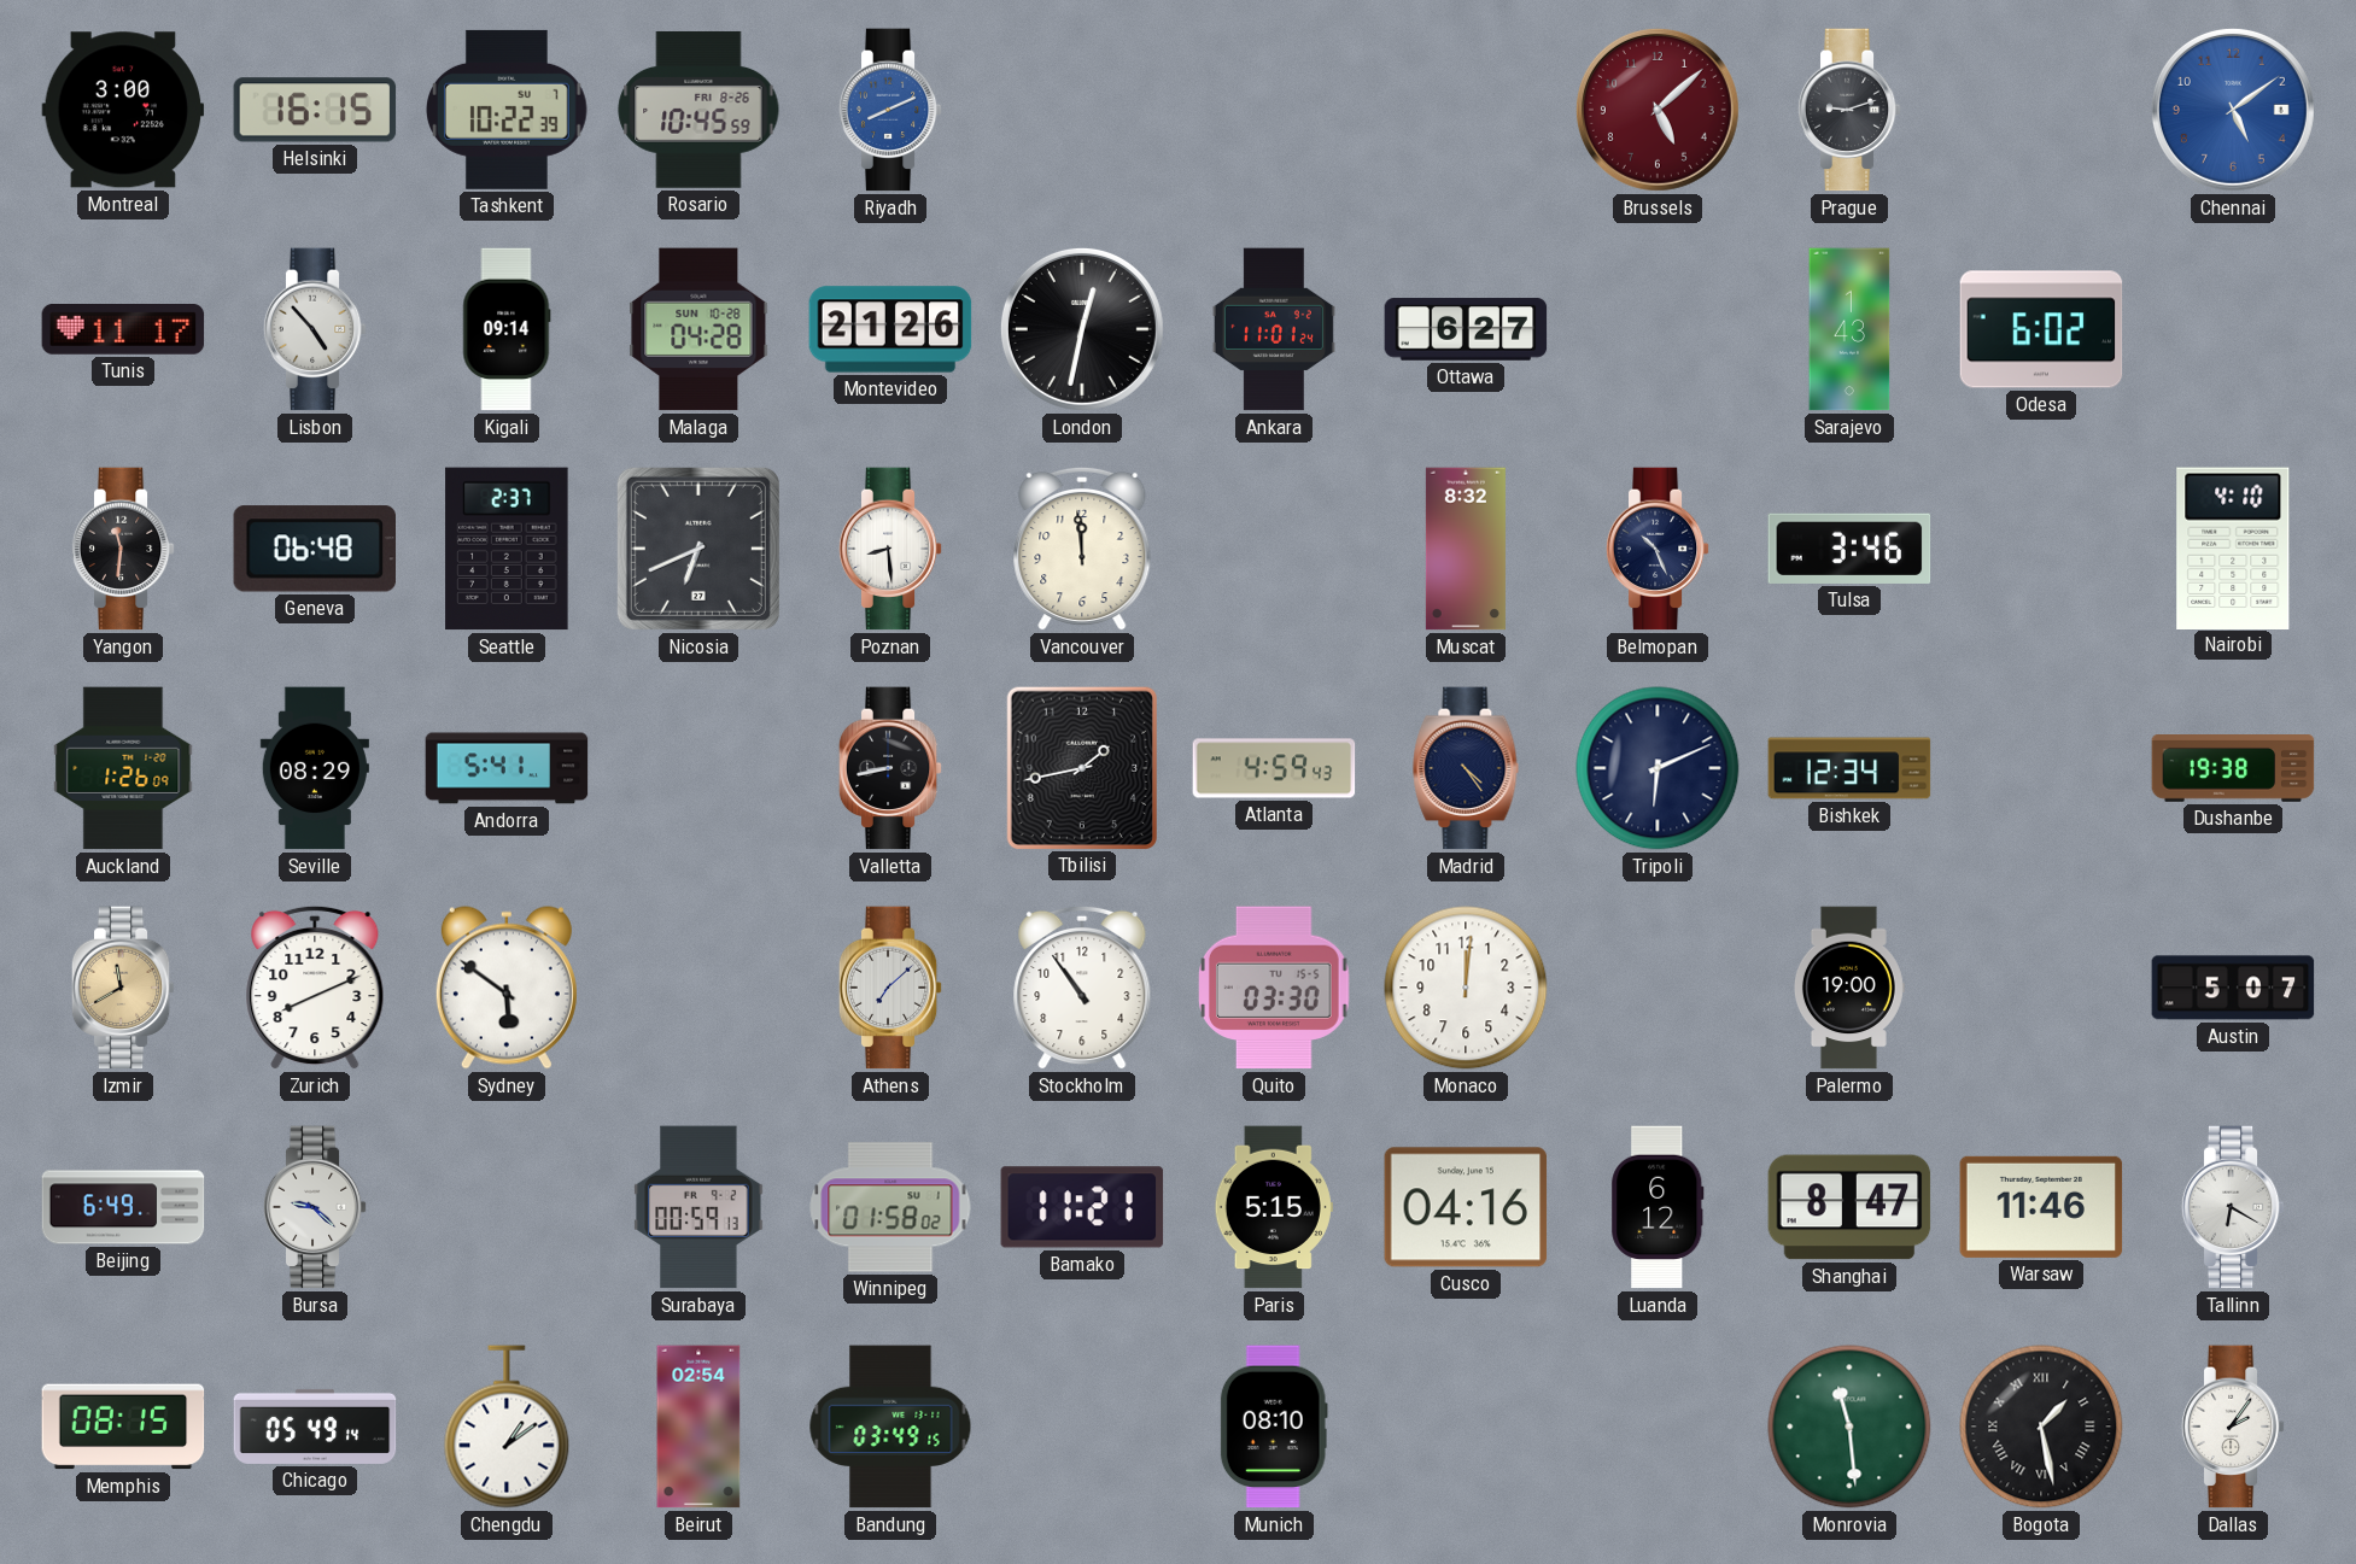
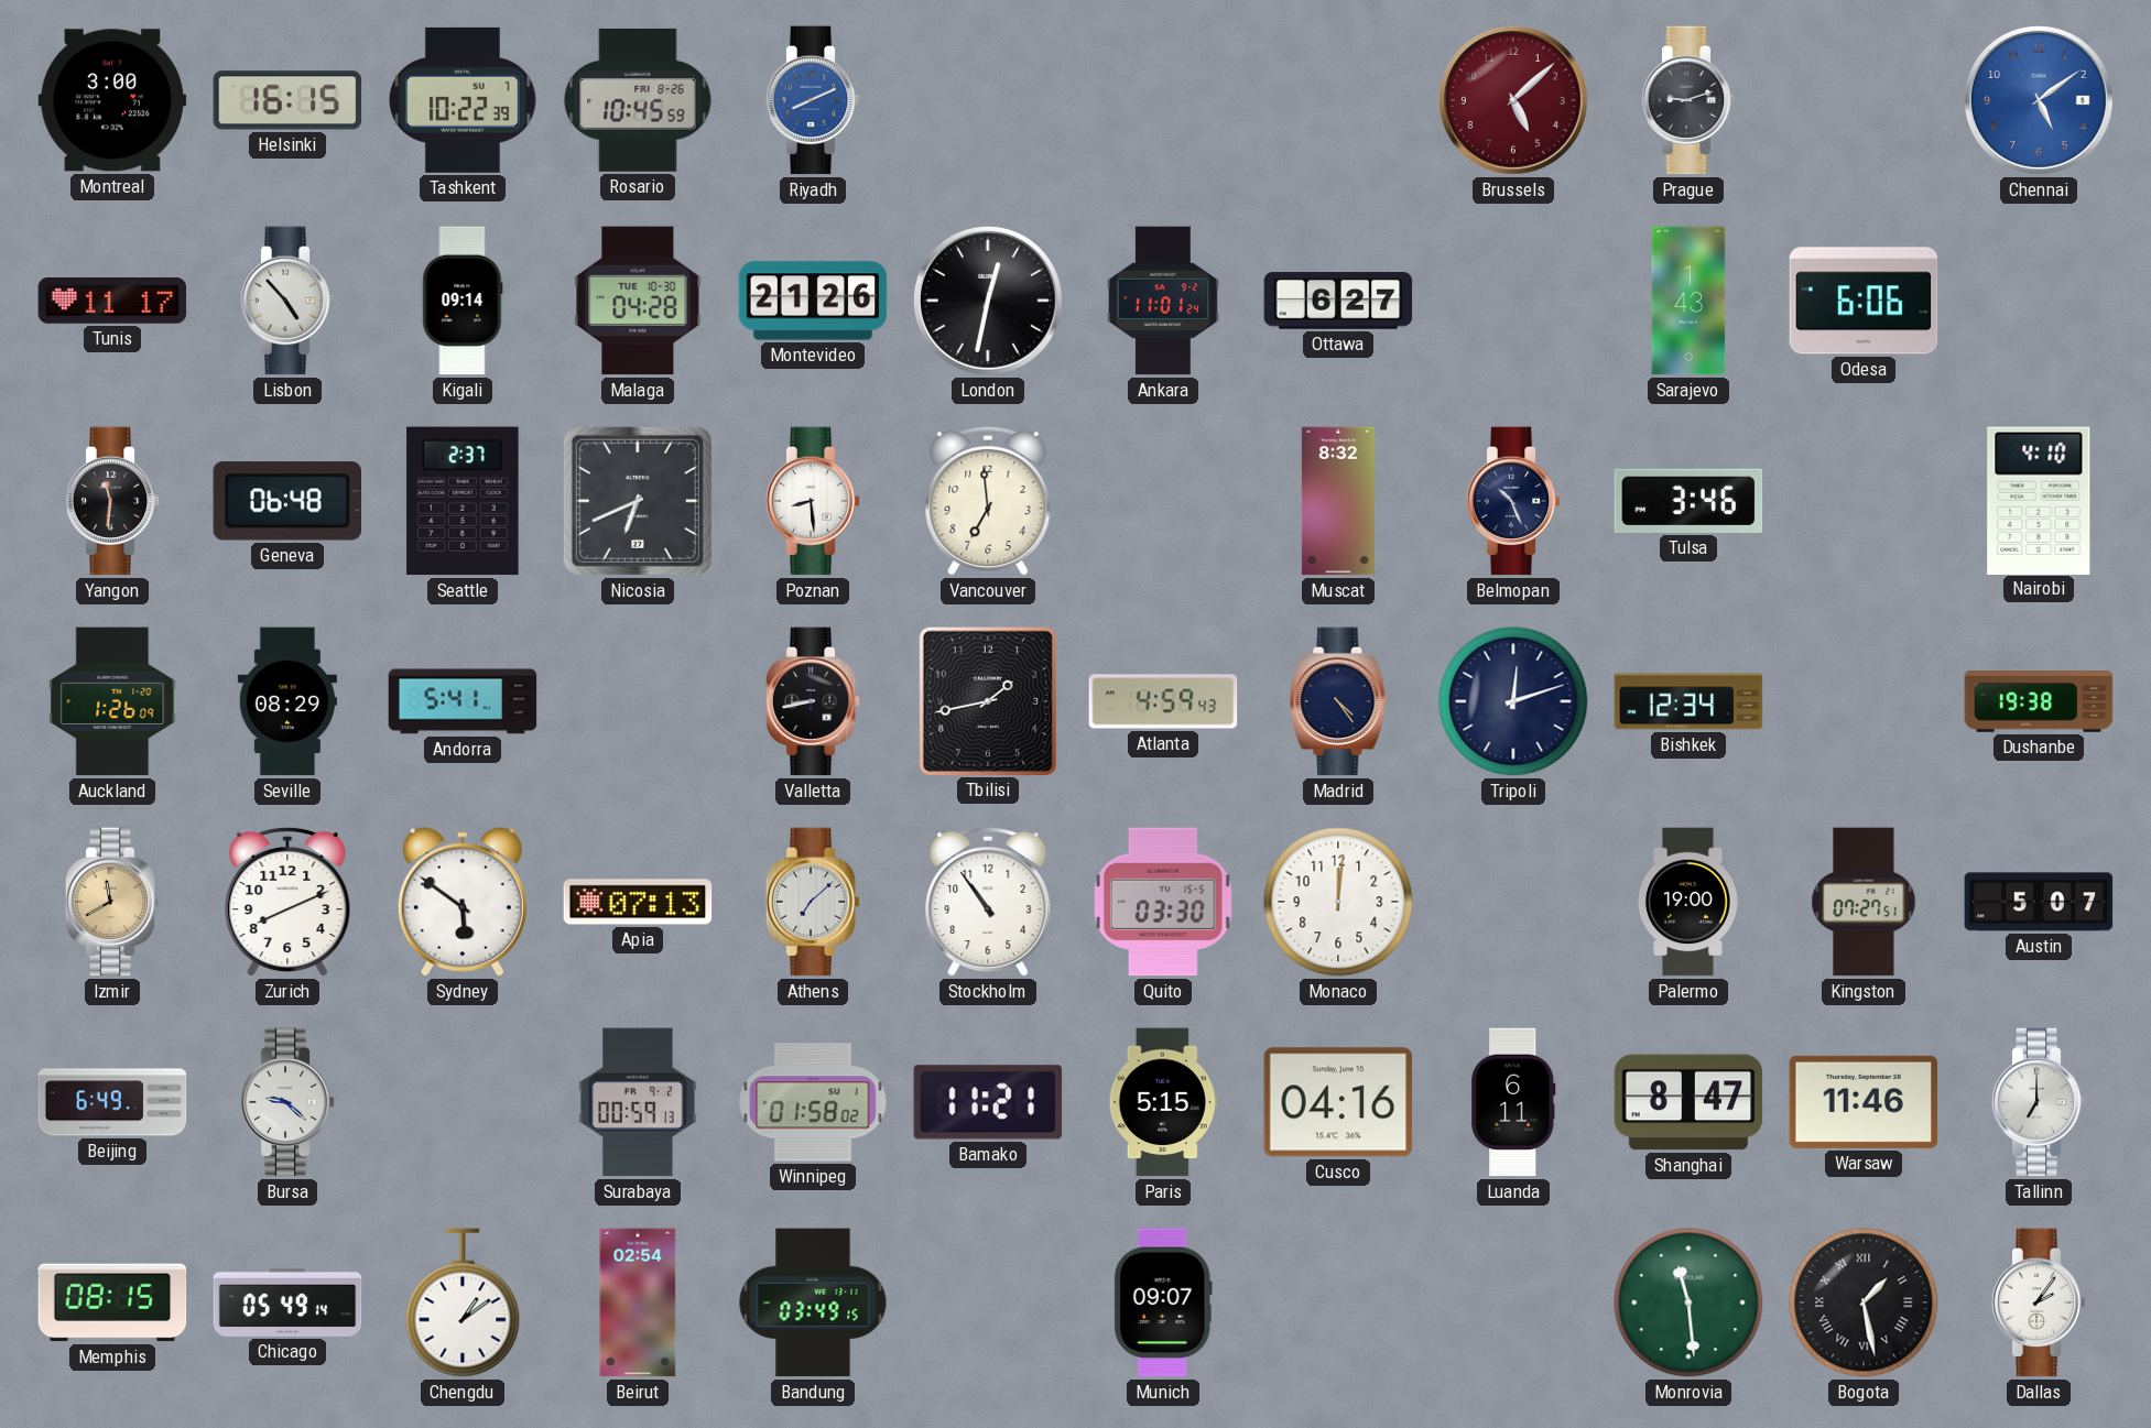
Malaga date: SUN 10-28 -> TUE 10-30
Odesa: 6:02 -> 6:06
Vancouver: 11:59 -> 6:59
Tripoli: 6:11 -> 12:12
Apia: none -> 07:13
Kingston: none -> 07:27
Luanda: 6:12 -> 6:11
Tallinn: 6:20 -> 7:00
Munich: 08:10 -> 09:07
